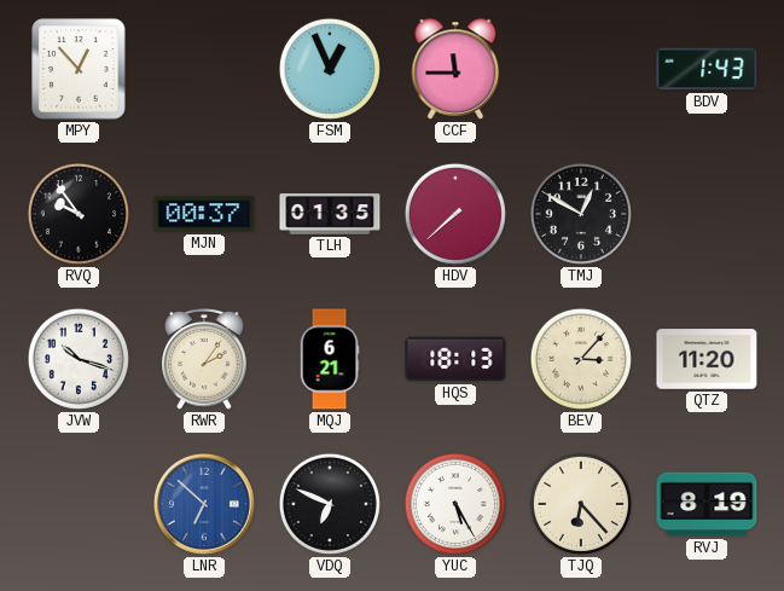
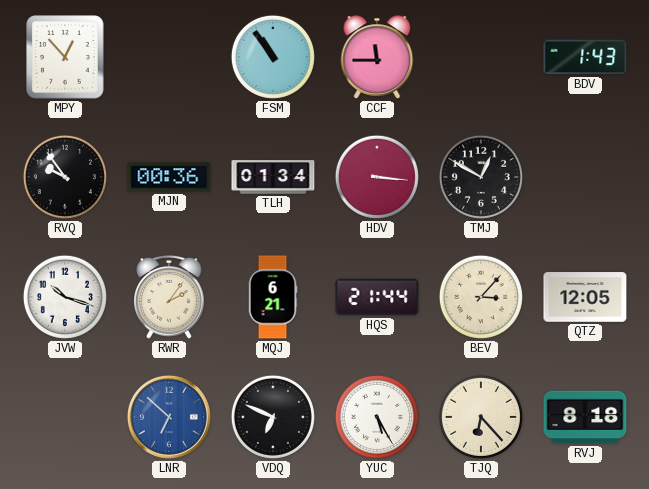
FSM: 12:56 -> 10:54
MJN: 00:37 -> 00:36
TLH: 01:35 -> 01:34
HDV: 7:38 -> 3:16
HQS: 18:13 -> 21:44
QTZ: 11:20 -> 12:05
RVJ: 8:19 -> 8:18
